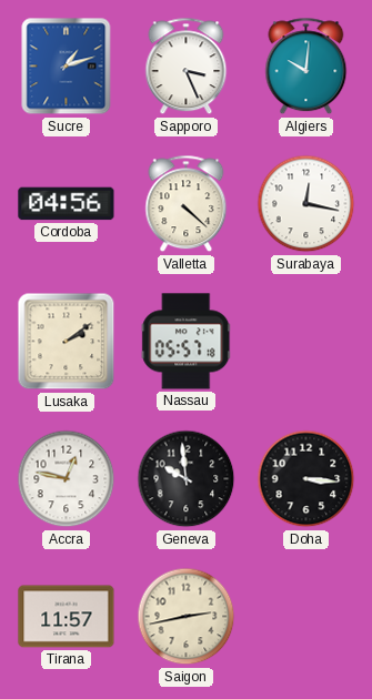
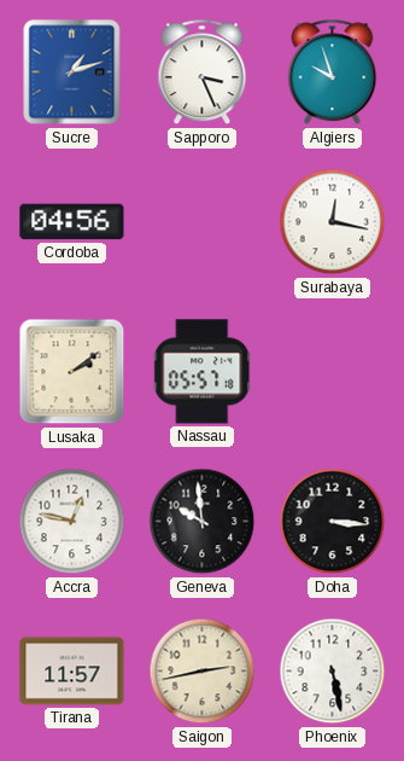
Algiers: 10:01 -> 9:57
Valletta: 4:22 -> none
Phoenix: none -> 5:28
